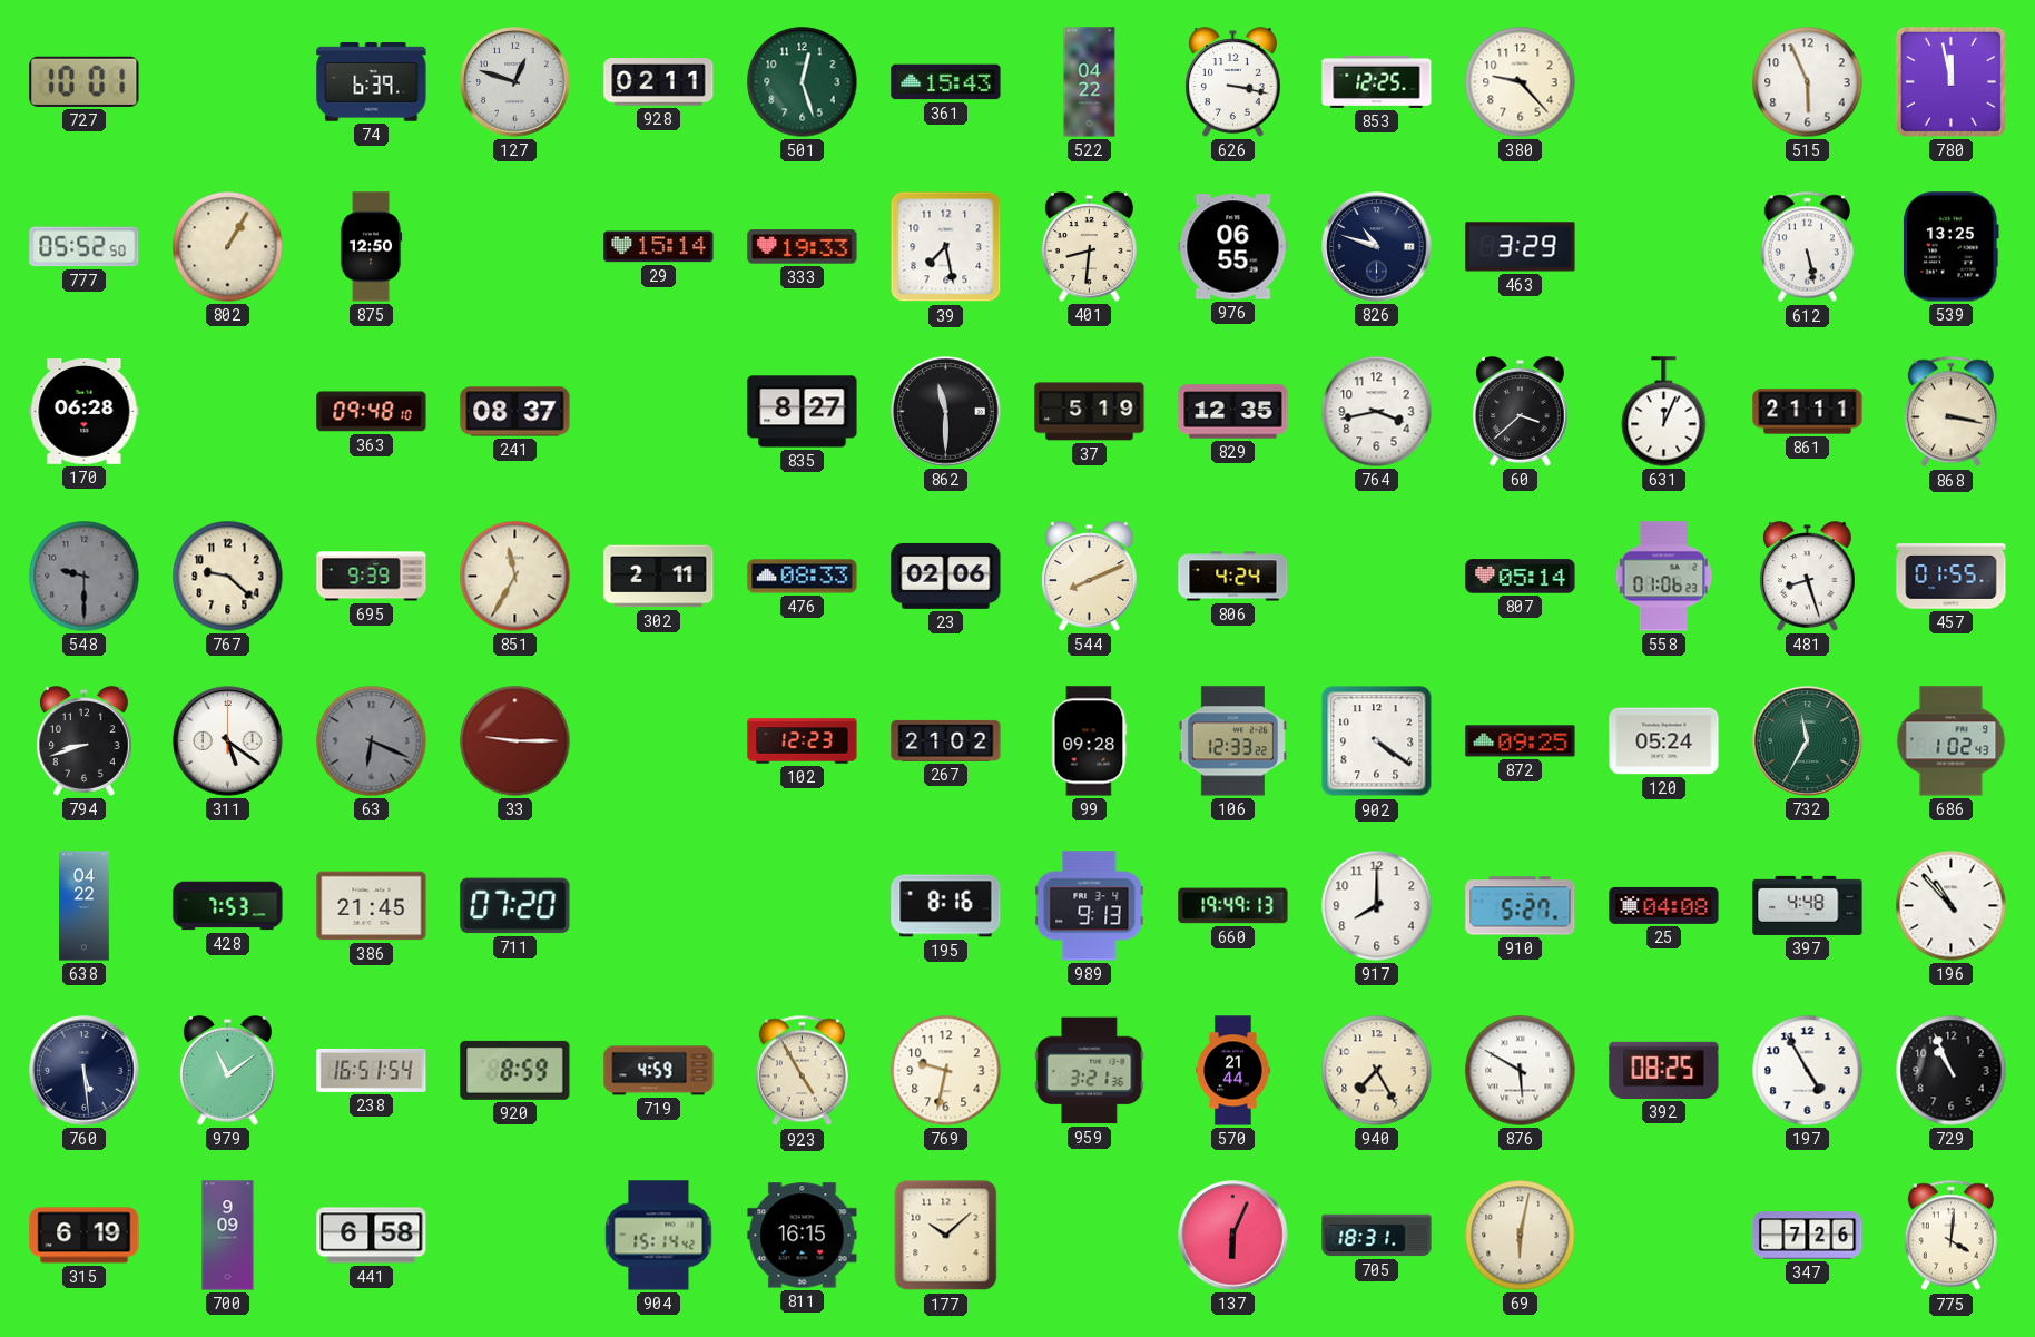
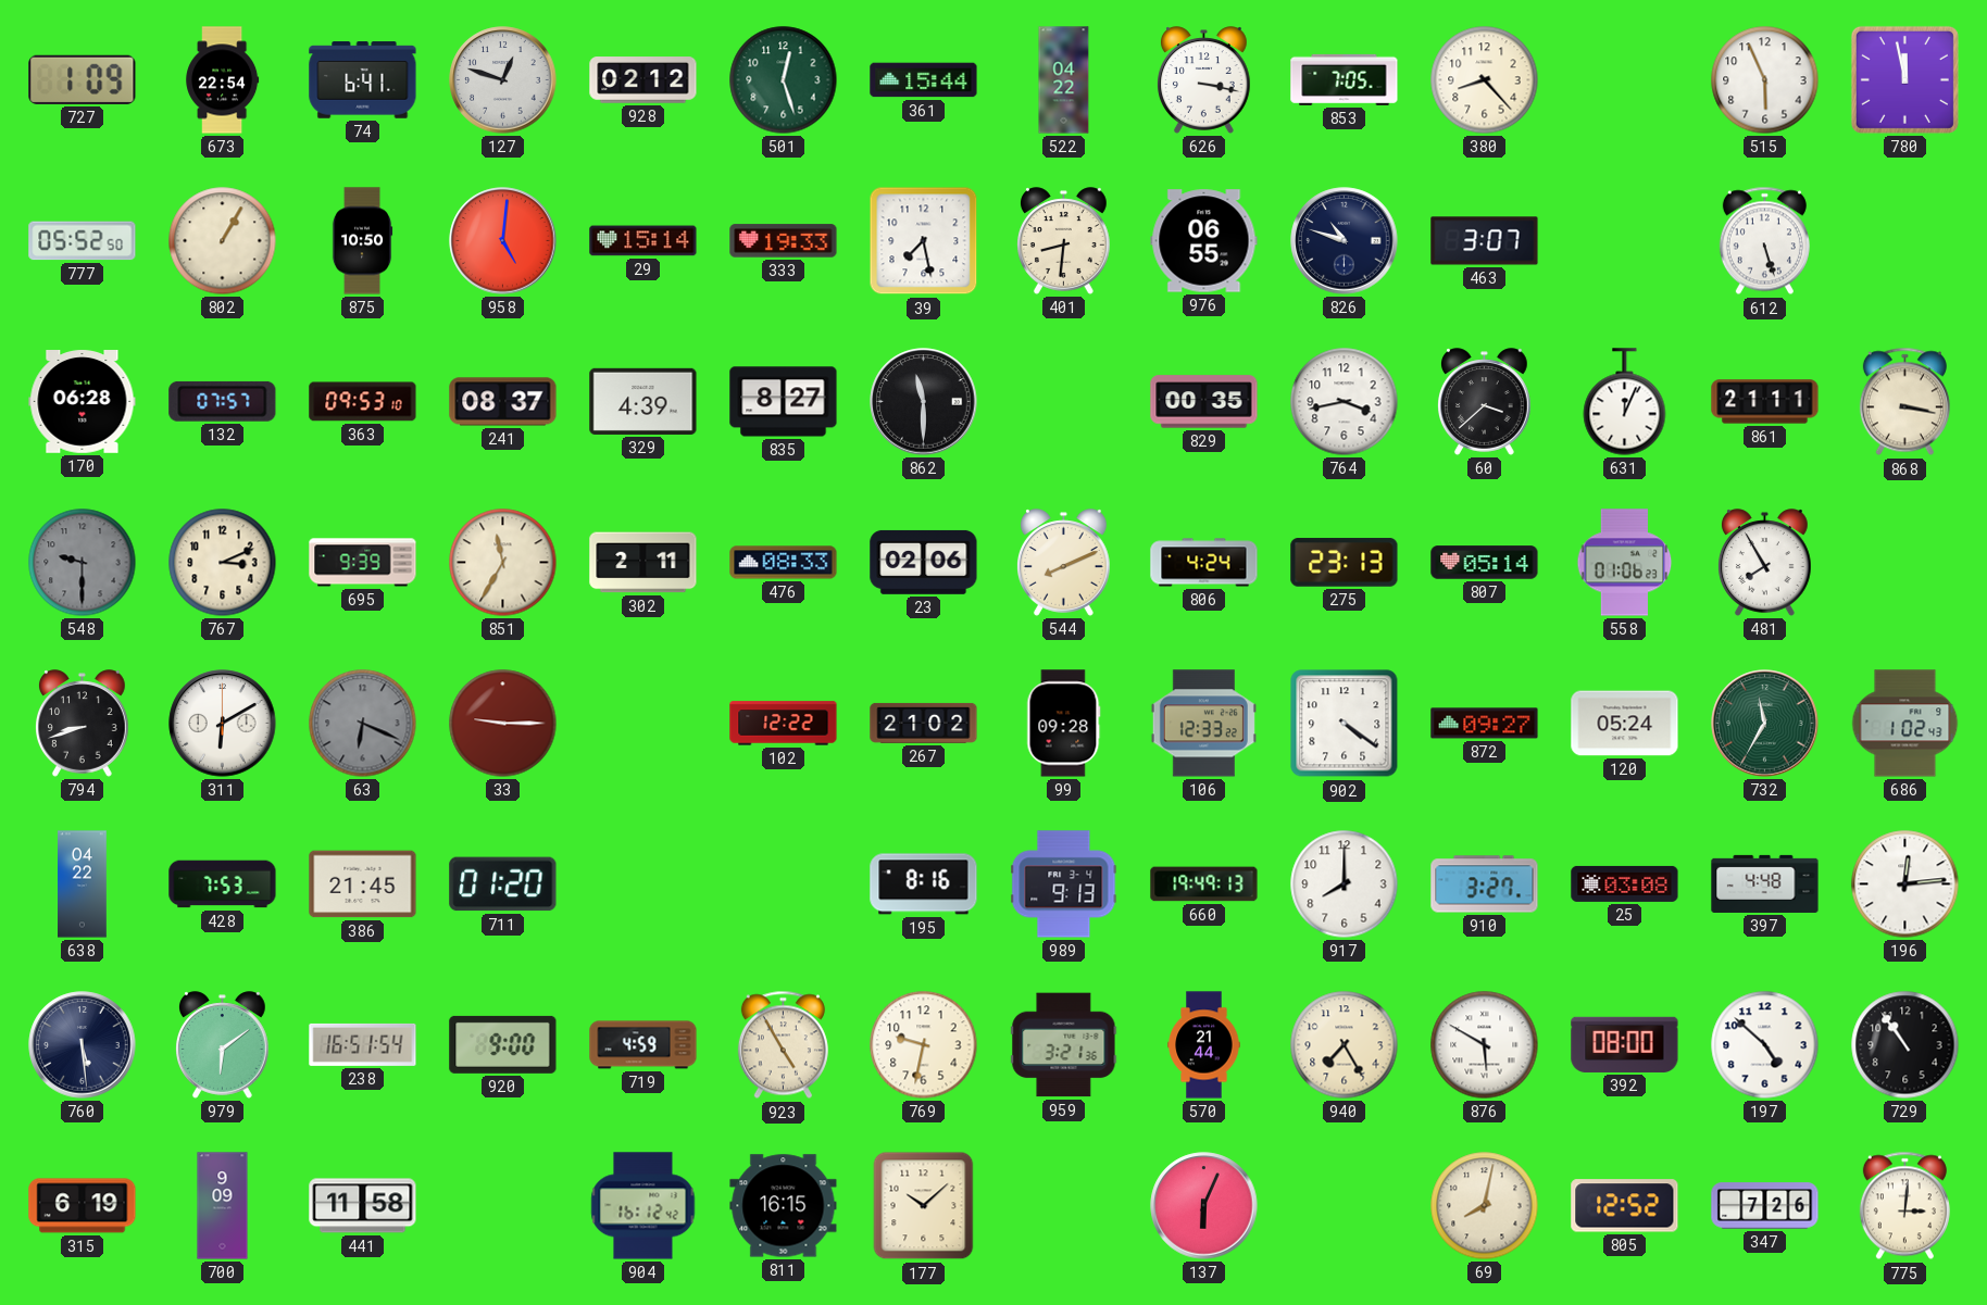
727: 10:01 -> 1:09
673: none -> 22:54
74: 6:39 -> 6:41
928: 02:11 -> 02:12
361: 15:43 -> 15:44
853: 12:25 -> 7:05
380: 9:23 -> 8:23
875: 12:50 -> 10:50
958: none -> 5:01
463: 3:29 -> 3:07
612: 5:28 -> 5:27
539: 13:25 -> none
132: none -> 07:57
363: 09:48 -> 09:53
329: none -> 4:39
37: 5:19 -> none
829: 12:35 -> 00:35
767: 9:22 -> 3:11
275: none -> 23:13
481: 8:27 -> 7:55
457: 01:55 -> none
311: 5:21 -> 6:10
102: 12:23 -> 12:22
872: 09:25 -> 09:27
711: 07:20 -> 01:20
910: 5:27 -> 3:27
25: 04:08 -> 03:08
196: 10:53 -> 12:14
979: 11:09 -> 6:09
920: 8:59 -> 9:00
392: 08:25 -> 08:00
197: 4:55 -> 4:52
729: 10:56 -> 10:54
441: 6:58 -> 11:58
904: 15:14 -> 16:12
705: 18:31 -> none
69: 6:02 -> 8:02
805: none -> 12:52
775: 4:01 -> 3:01
